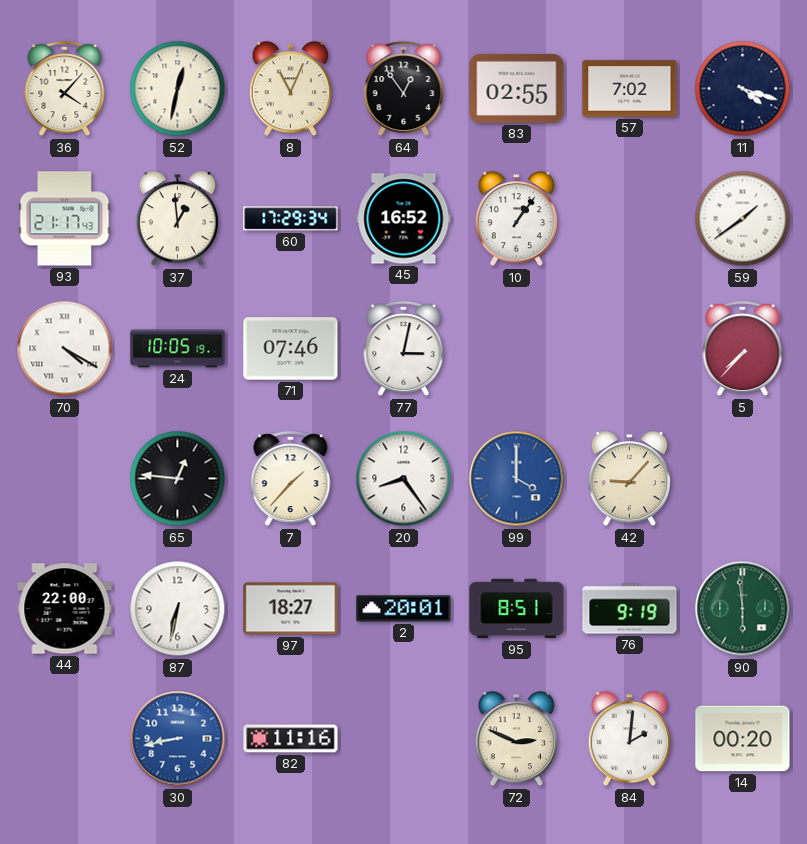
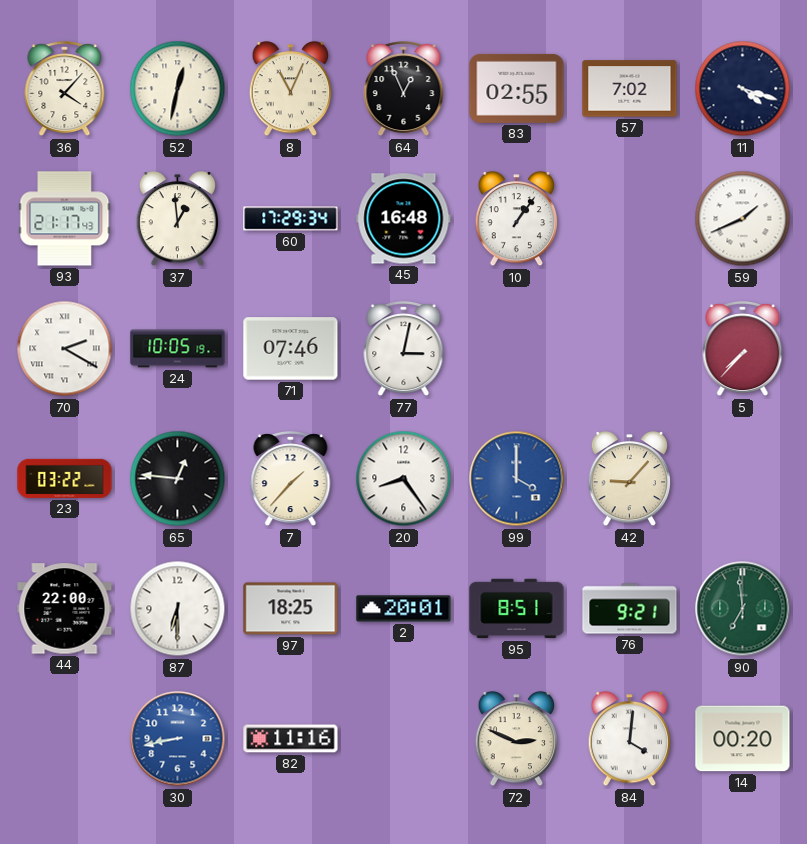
64: 12:54 -> 12:56
45: 16:52 -> 16:48
59: 1:39 -> 1:41
70: 4:20 -> 2:20
23: none -> 03:22
87: 6:32 -> 6:30
97: 18:27 -> 18:25
76: 9:19 -> 9:21
90: 5:59 -> 6:59
84: 2:01 -> 4:01
